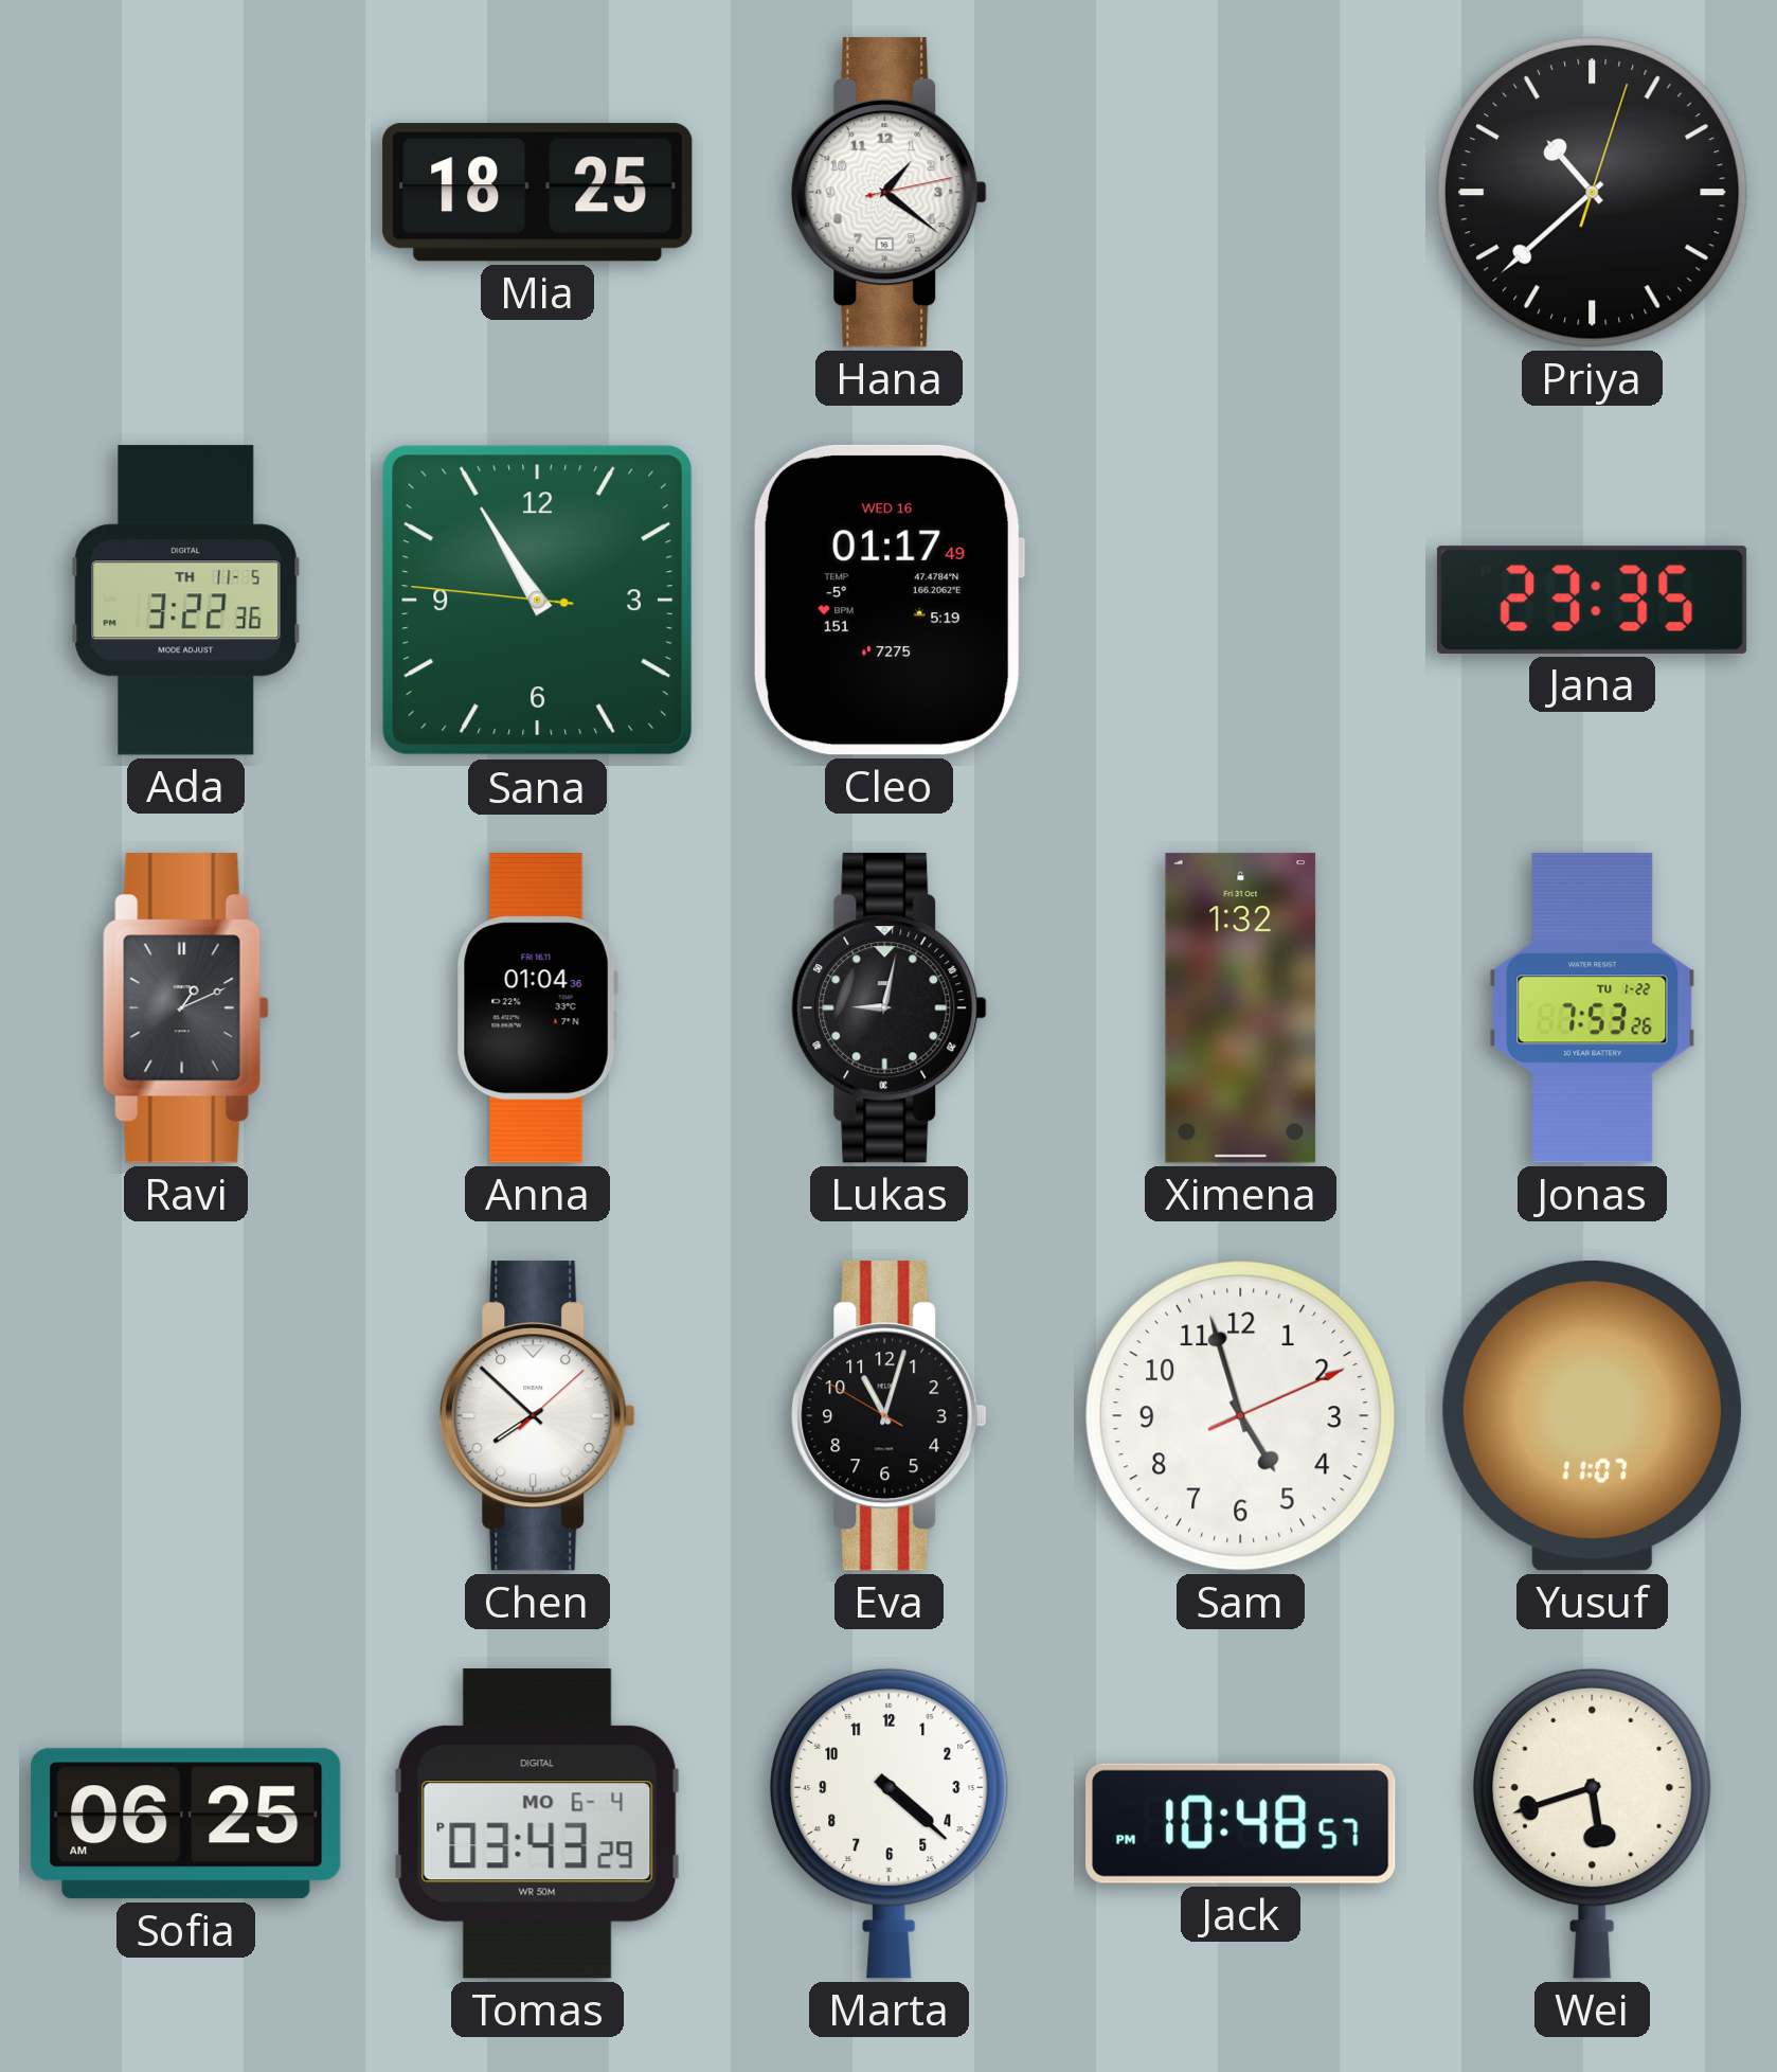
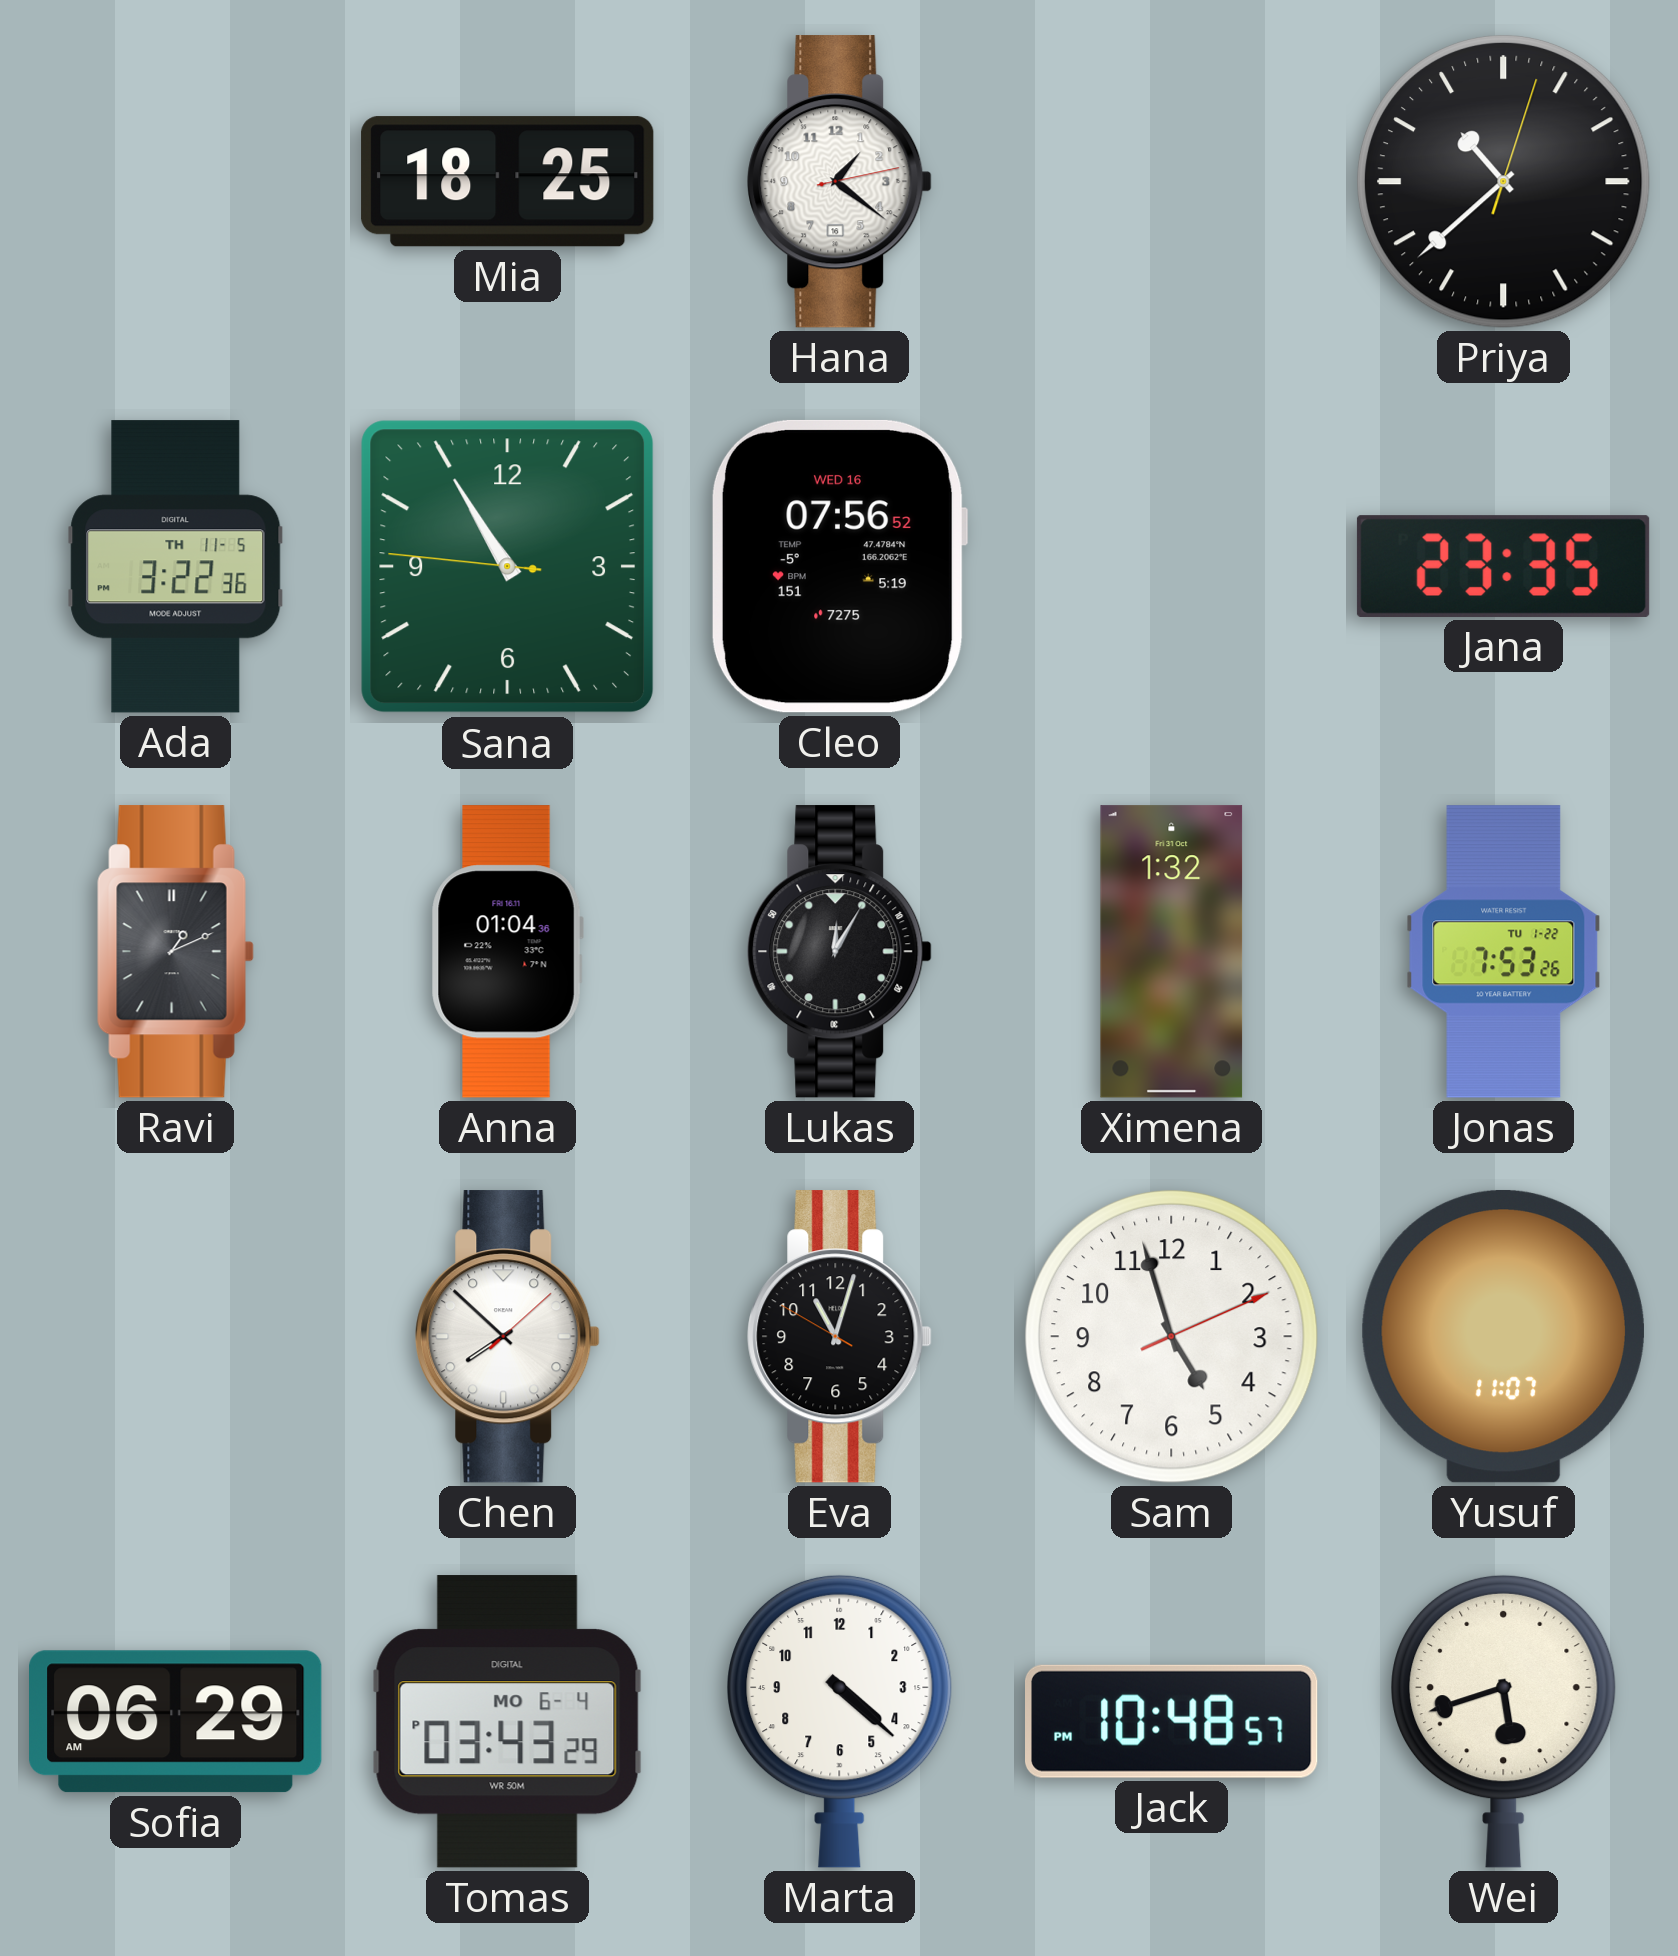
Cleo: 01:17 -> 07:56
Lukas: 9:02 -> 12:05
Sofia: 06:25 -> 06:29
